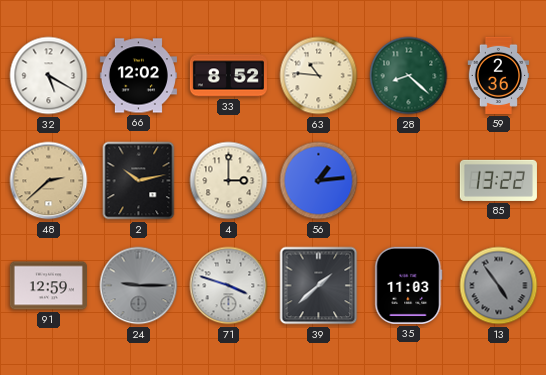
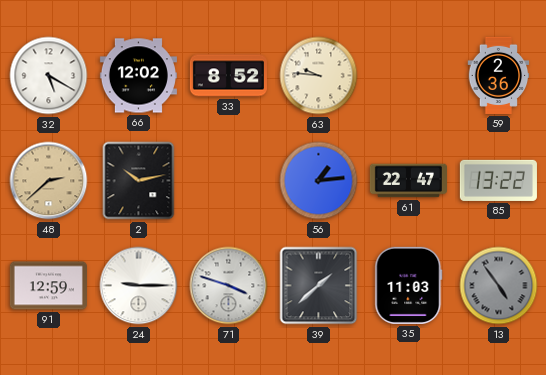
63: 10:46 -> 9:46
28: 8:22 -> none
4: 3:00 -> none
61: none -> 22:47
24 dial: grey -> white
